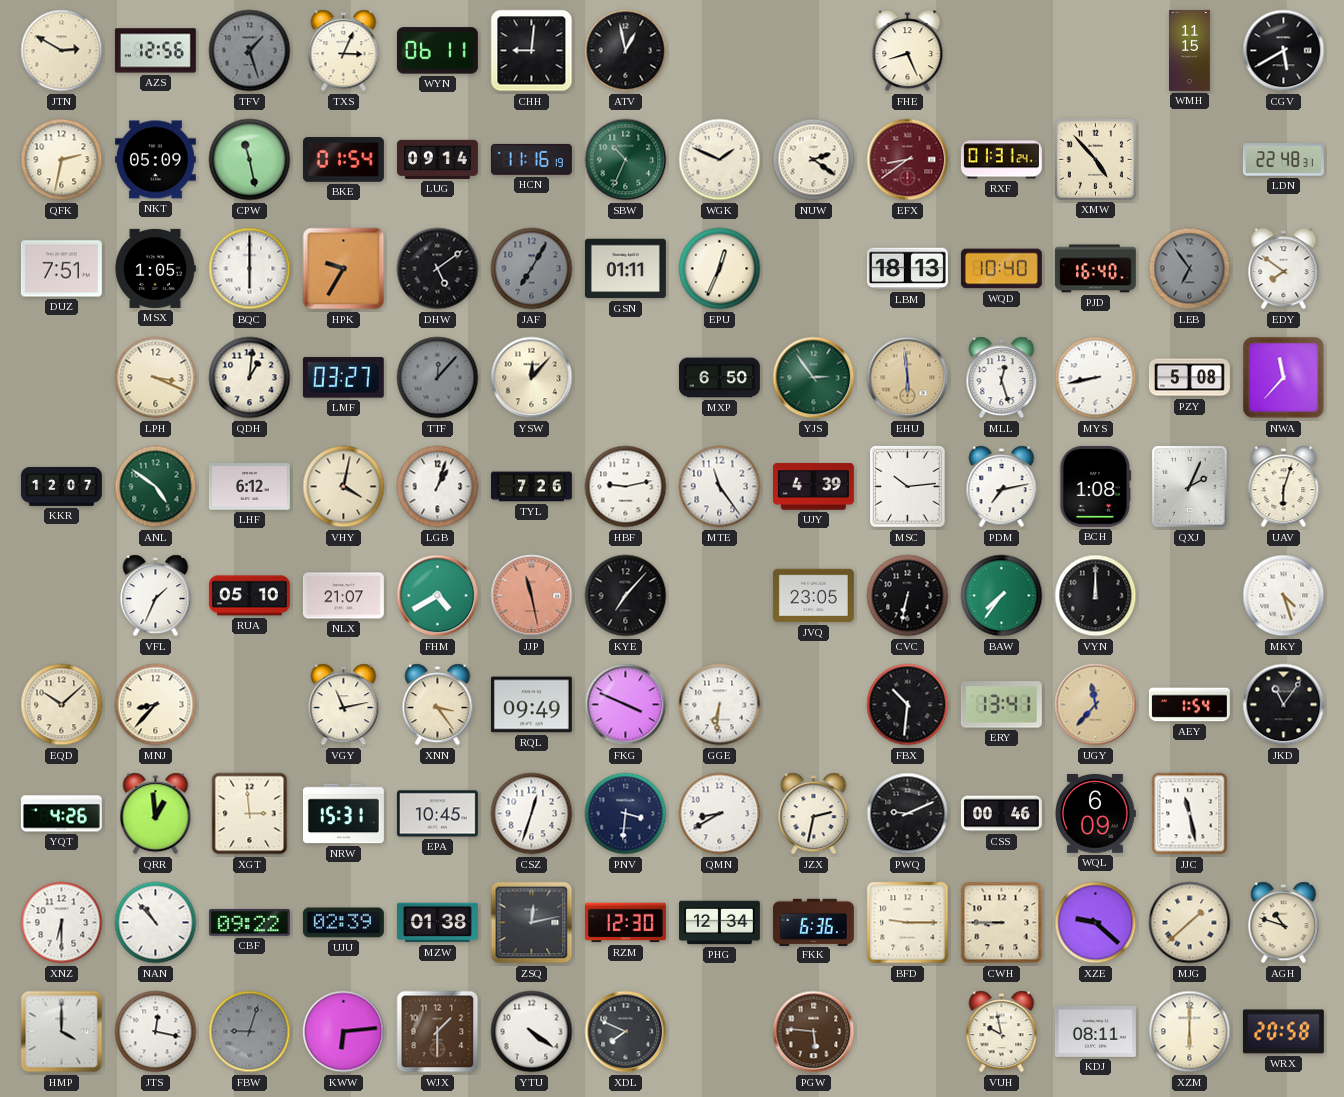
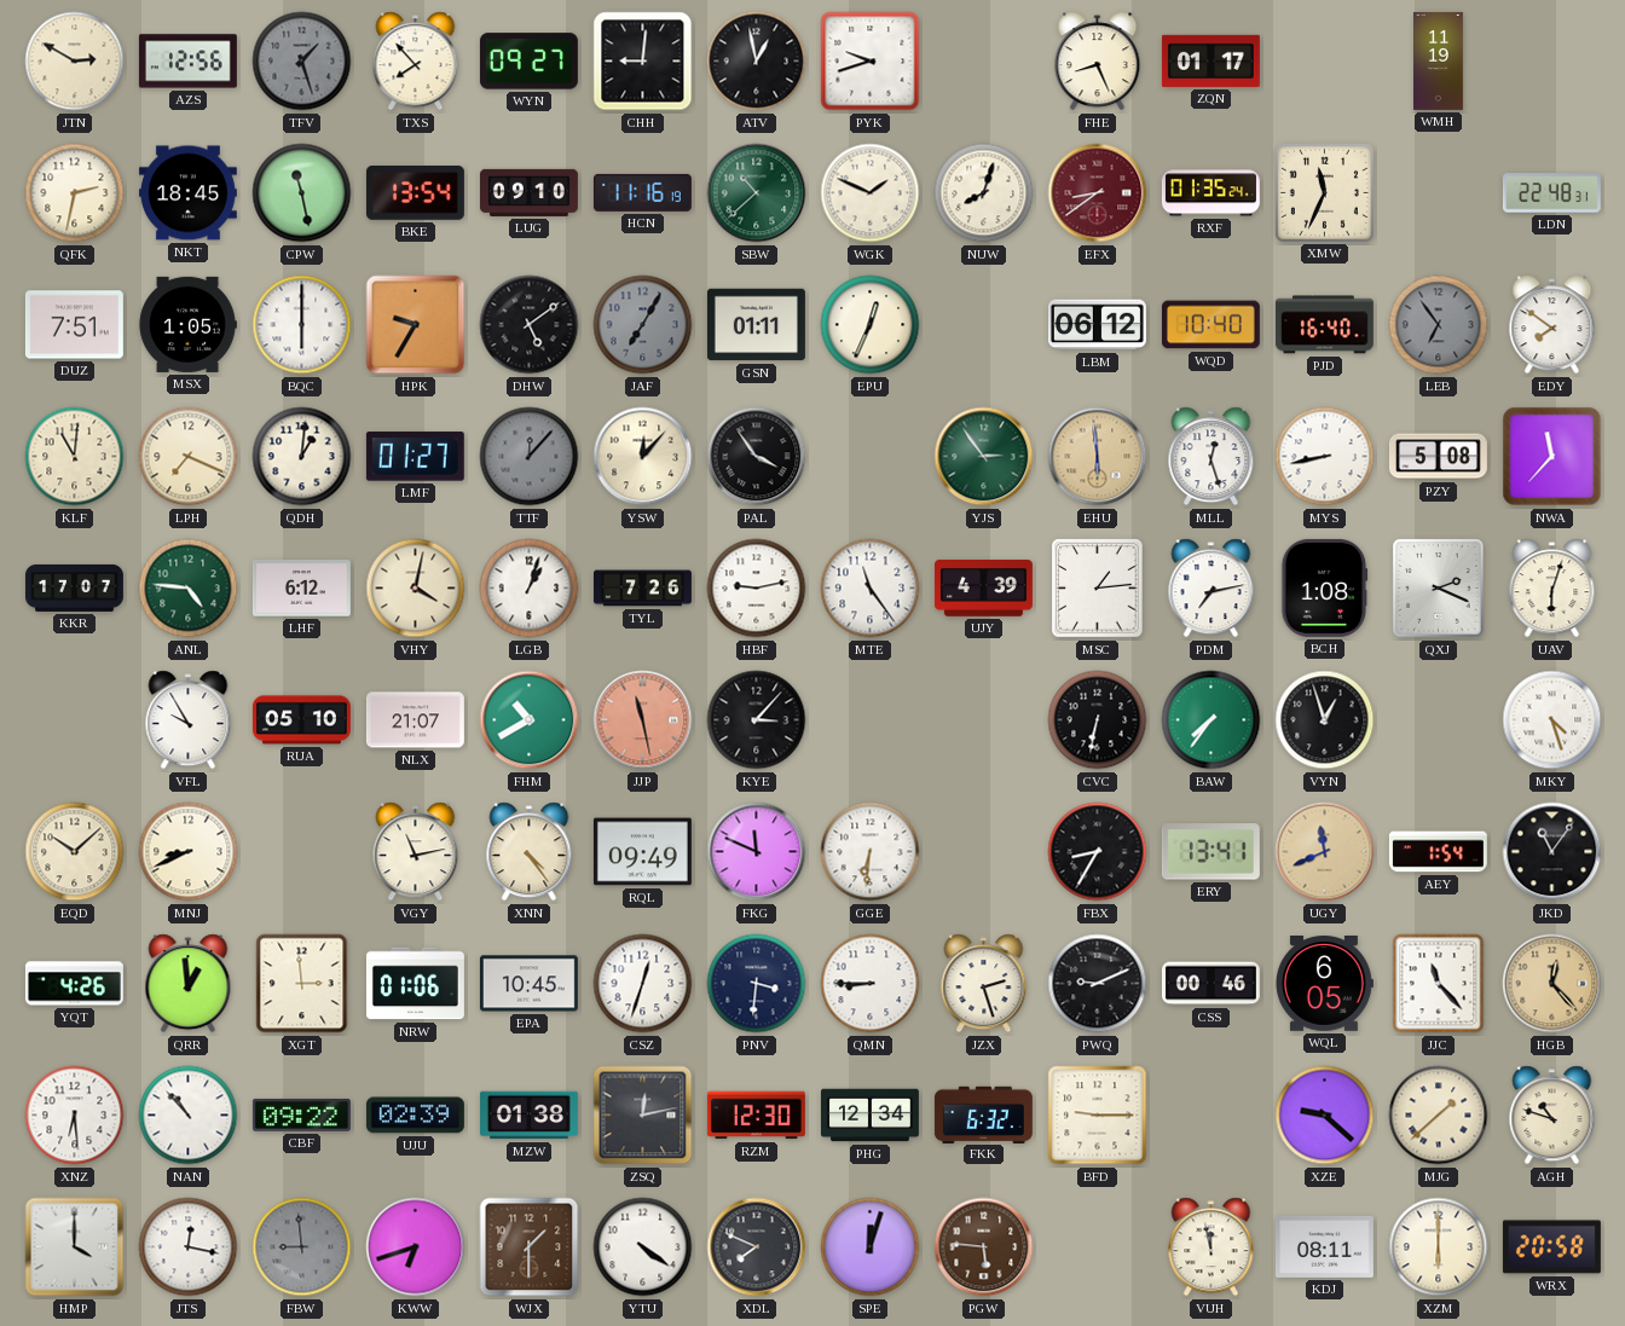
TXS: 3:04 -> 7:53
WYN: 06:11 -> 09:27
PYK: none -> 9:42
ZQN: none -> 01:17
WMH: 11:15 -> 11:19
CGV: 5:40 -> none
NKT: 05:09 -> 18:45
BKE: 01:54 -> 13:54
LUG: 09:14 -> 09:10
SBW: 10:34 -> 10:38
NUW: 2:21 -> 8:03
RXF: 01:31 -> 01:35
XMW: 4:53 -> 11:34
LBM: 18:13 -> 06:12
KLF: none -> 11:01
LPH: 3:19 -> 7:19
LMF: 03:27 -> 01:27
PAL: none -> 3:54
MXP: 6:50 -> none
KKR: 12:07 -> 17:07
ANL: 4:51 -> 4:46
MSC: 10:14 -> 1:14
QXJ: 2:04 -> 2:19
VFL: 1:34 -> 9:55
FHM: 4:40 -> 10:40
KYE: 7:07 -> 3:07
JVQ: 23:05 -> none
VYN: 12:00 -> 12:57
MNJ: 8:37 -> 8:41
XNN: 3:24 -> 4:24
FKG: 3:49 -> 11:49
FBX: 10:31 -> 8:35
UGY: 11:37 -> 11:41
NRW: 15:31 -> 01:06
QMN: 8:40 -> 8:45
JZX: 2:32 -> 2:27
WQL: 6:09 -> 6:05
JJC: 11:28 -> 11:23
HGB: none -> 12:23
XNZ: 6:30 -> 6:29
FKK: 6:36 -> 6:32
CWH: 8:45 -> none
FBW: 9:03 -> 8:59
KWW: 6:14 -> 6:42
SPE: none -> 12:03
VUH: 9:58 -> 11:58
